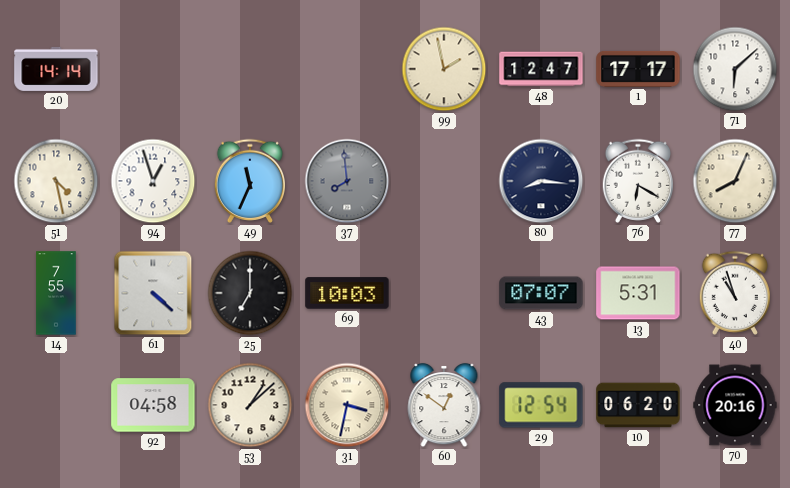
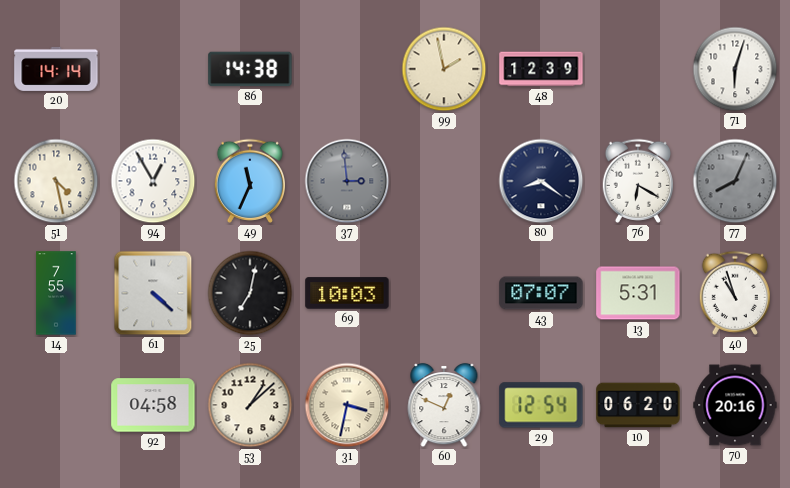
86: none -> 14:38
48: 12:47 -> 12:39
1: 17:17 -> none
71: 6:08 -> 6:03
94: 12:57 -> 12:55
37: 7:59 -> 2:59
80: 8:16 -> 8:21
77 dial: cream -> grey
25: 7:00 -> 7:02
60: 12:51 -> 12:49
